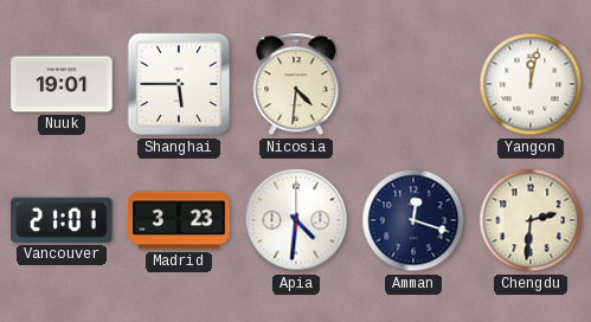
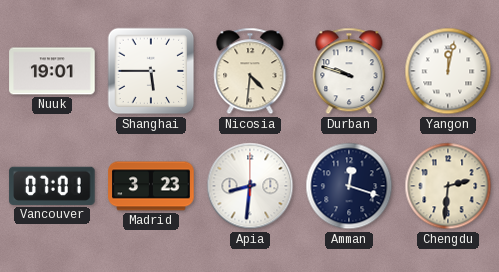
Durban: none -> 9:48
Vancouver: 21:01 -> 07:01
Apia: 4:31 -> 8:31
